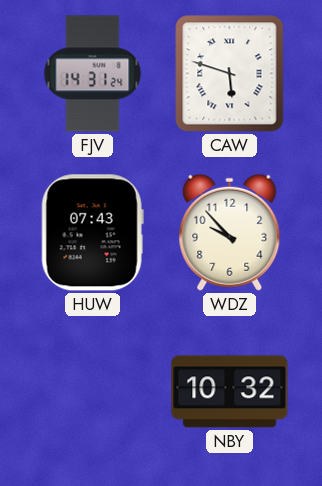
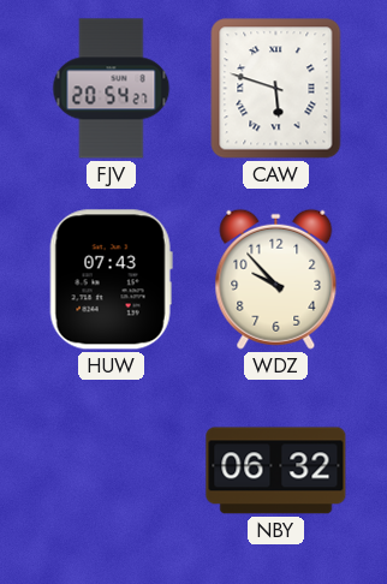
FJV: 14:31 -> 20:54
NBY: 10:32 -> 06:32
